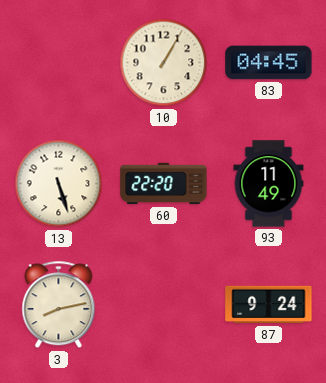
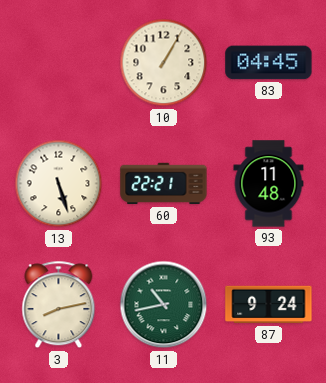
60: 22:20 -> 22:21
93: 11:49 -> 11:48
11: none -> 10:43
